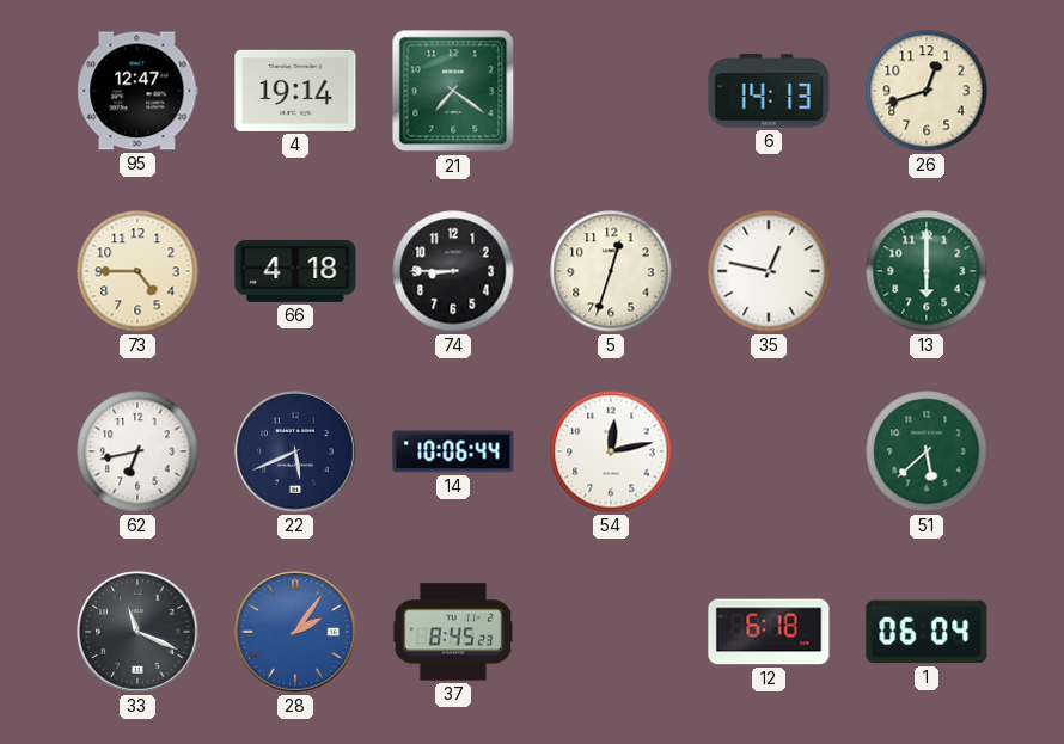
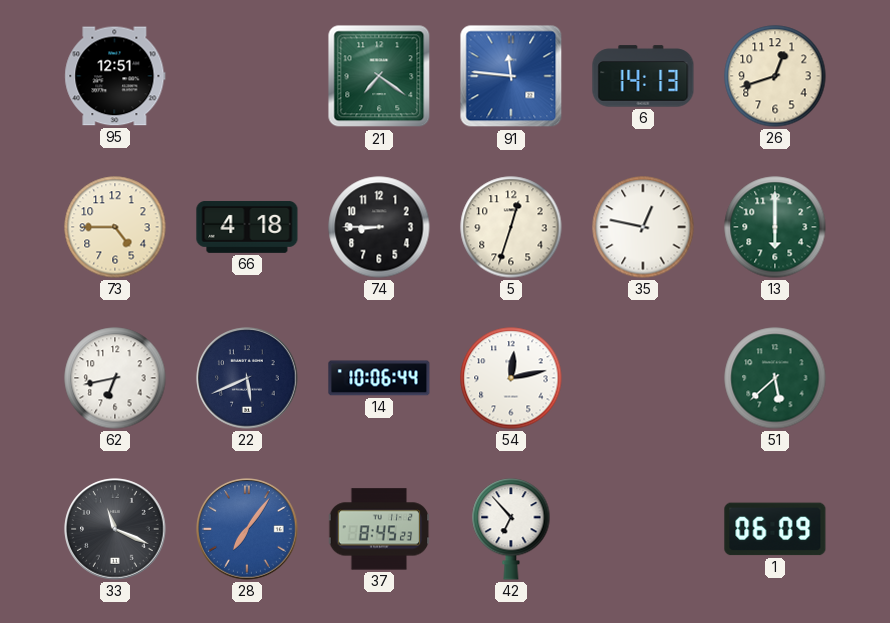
95: 12:47 -> 12:51
4: 19:14 -> none
91: none -> 11:46
28: 2:06 -> 7:06
42: none -> 6:53
12: 6:18 -> none
1: 06:04 -> 06:09
